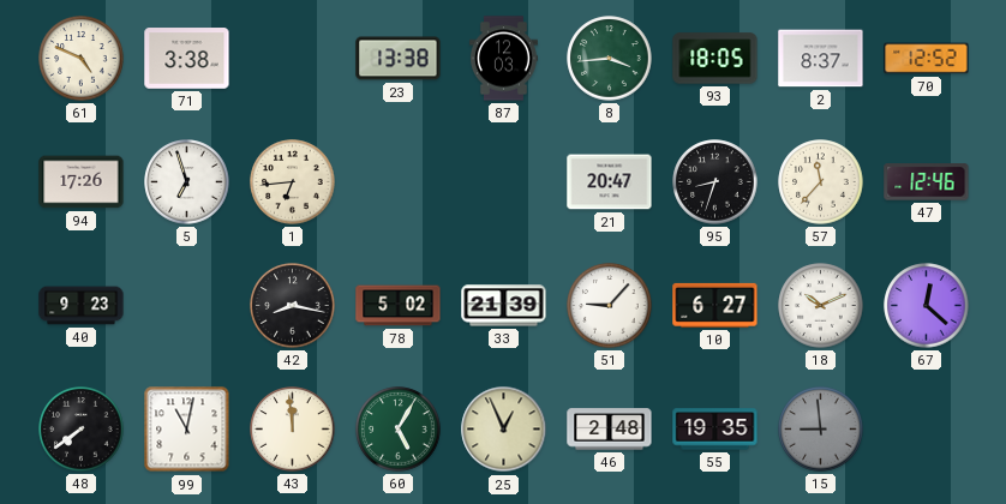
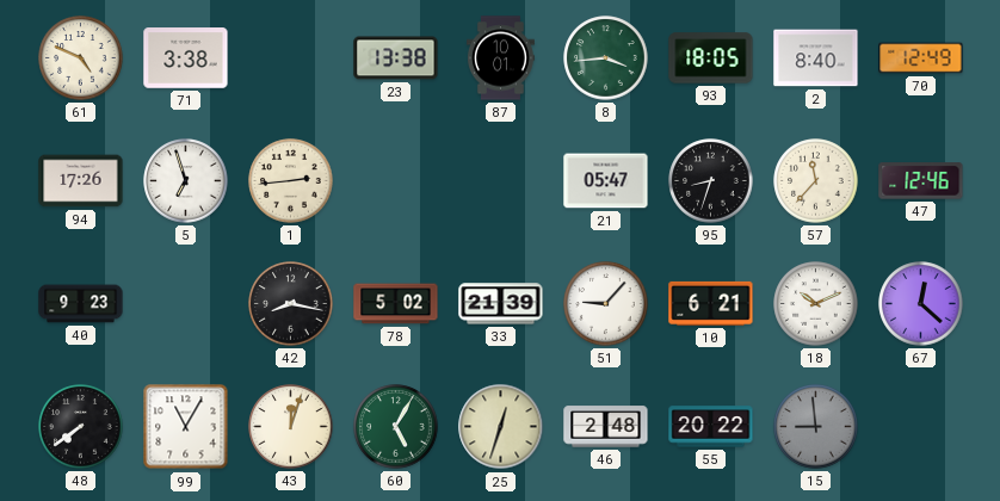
87: 12:03 -> 10:01
2: 8:37 -> 8:40
70: 12:52 -> 12:49
1: 6:44 -> 2:44
21: 20:47 -> 05:47
10: 6:27 -> 6:21
99: 11:02 -> 11:05
43: 11:59 -> 12:03
25: 12:56 -> 12:33
55: 19:35 -> 20:22
